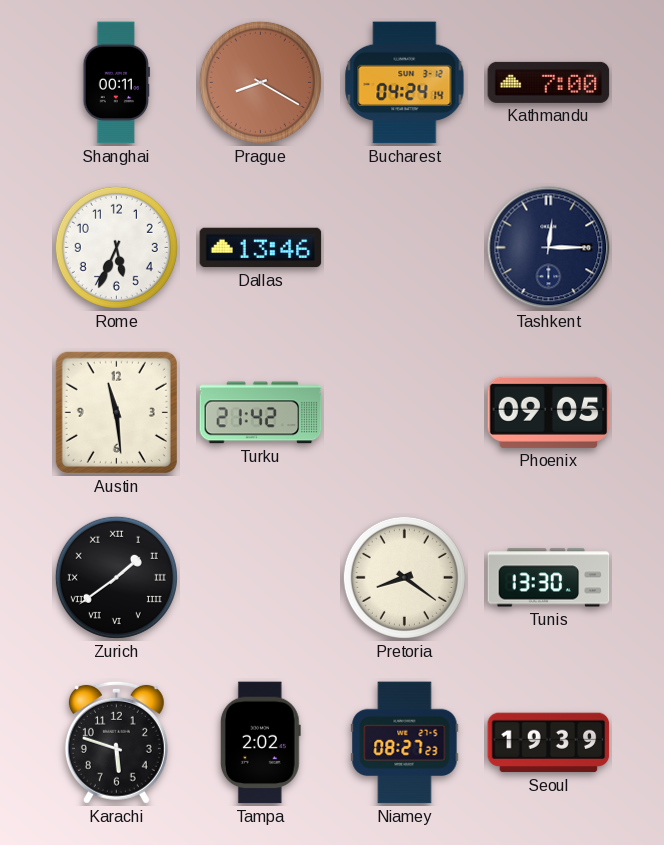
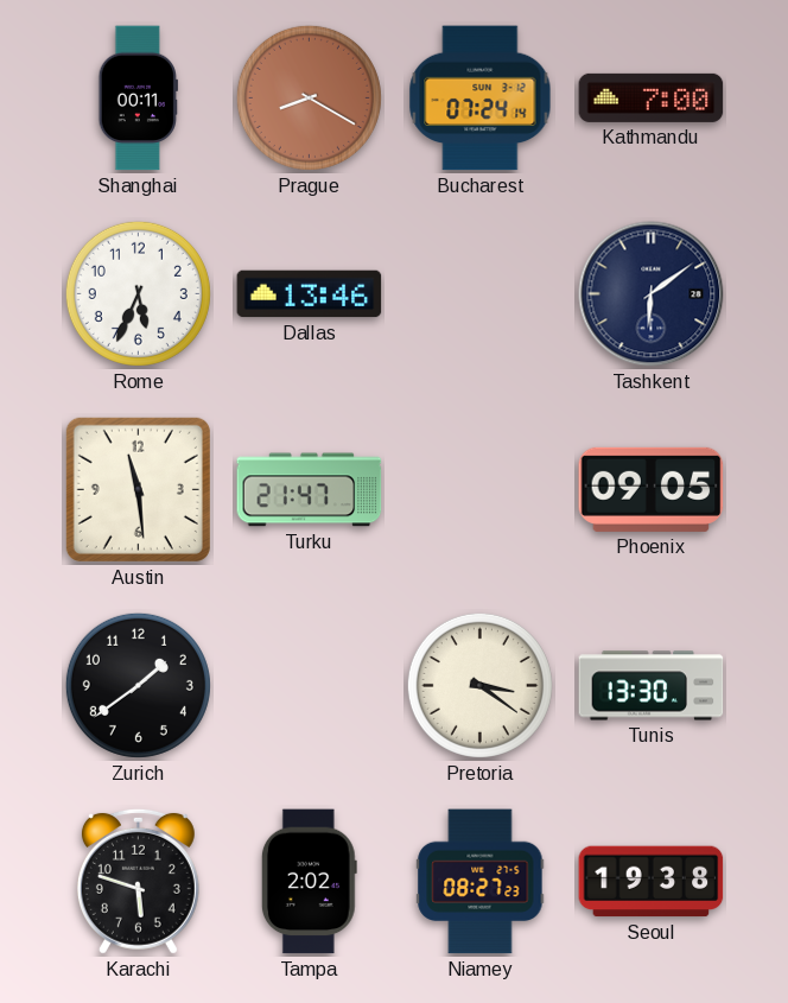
Bucharest: 04:24 -> 07:24
Tashkent: 12:15 -> 6:09
Turku: 21:42 -> 21:47
Zurich numerals: Roman -> Arabic
Pretoria: 8:21 -> 3:21
Seoul: 19:39 -> 19:38
